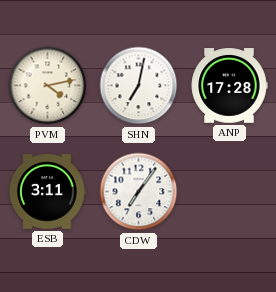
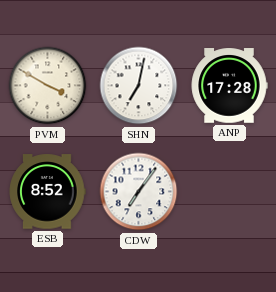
PVM: 4:13 -> 3:50
ESB: 3:11 -> 8:52
